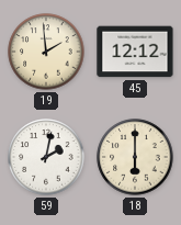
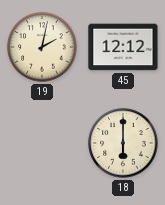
19: 1:59 -> 2:02
59: 2:02 -> none
